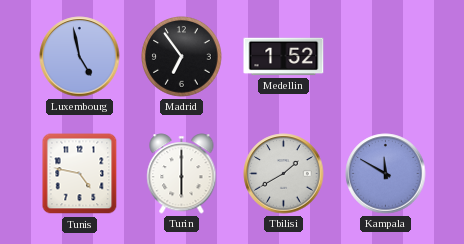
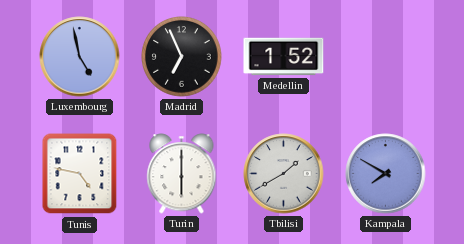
Madrid: 6:54 -> 6:56
Kampala: 11:50 -> 7:50
